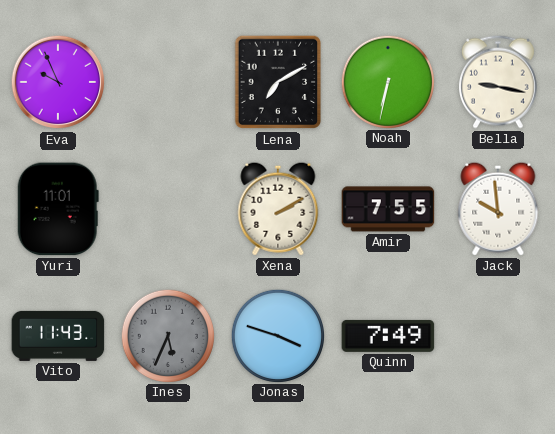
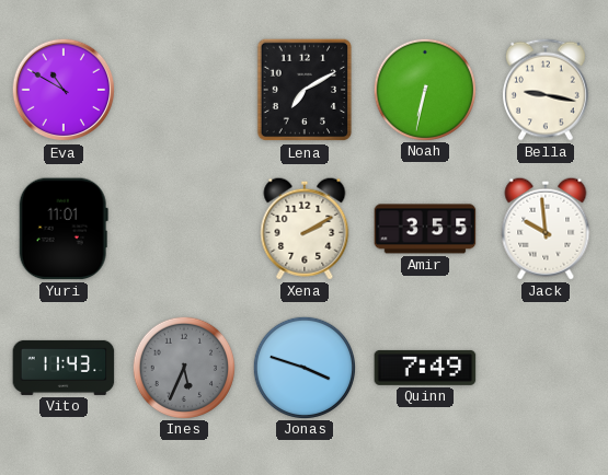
Eva: 9:56 -> 10:50
Amir: 7:55 -> 3:55
